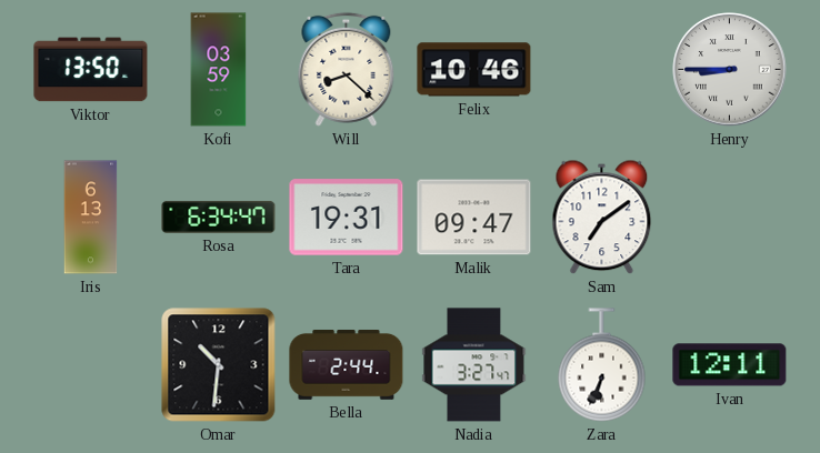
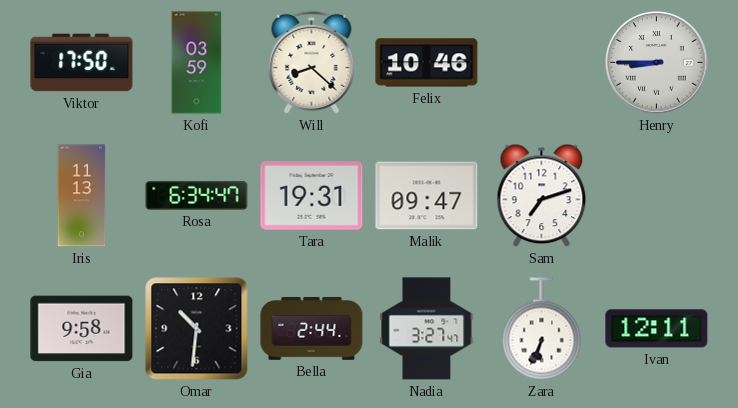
Viktor: 13:50 -> 17:50
Iris: 6:13 -> 11:13
Sam: 7:09 -> 7:12
Gia: none -> 9:58
